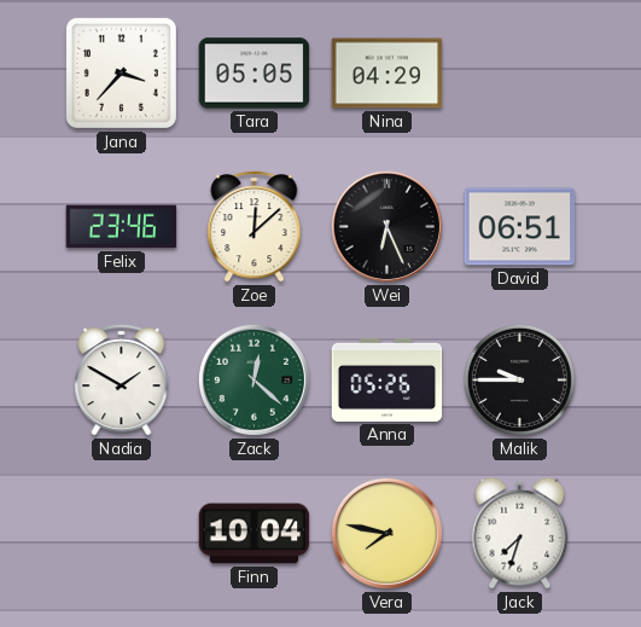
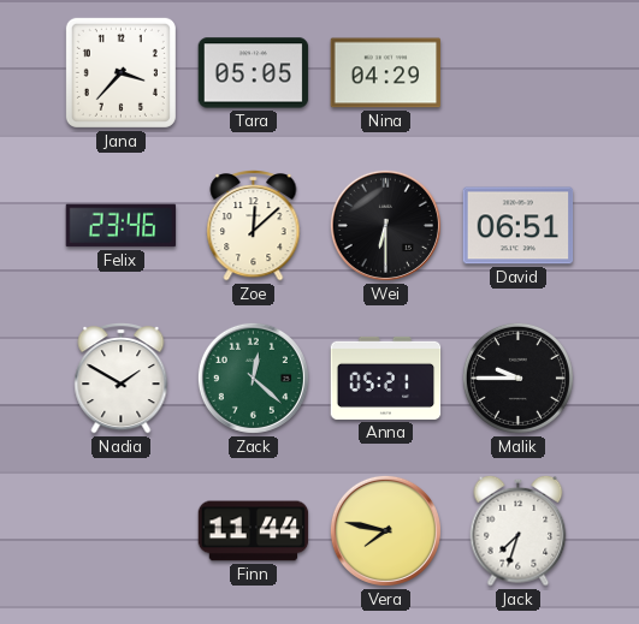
Wei: 6:26 -> 6:30
Anna: 05:26 -> 05:21
Finn: 10:04 -> 11:44
